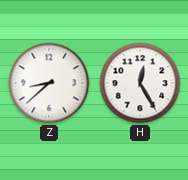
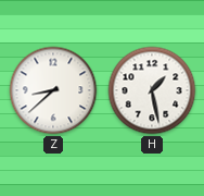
H: 12:25 -> 1:28
